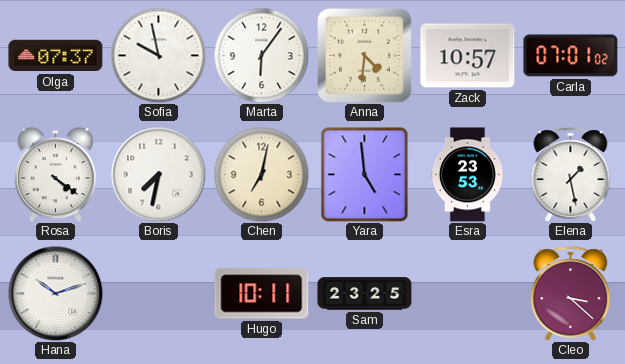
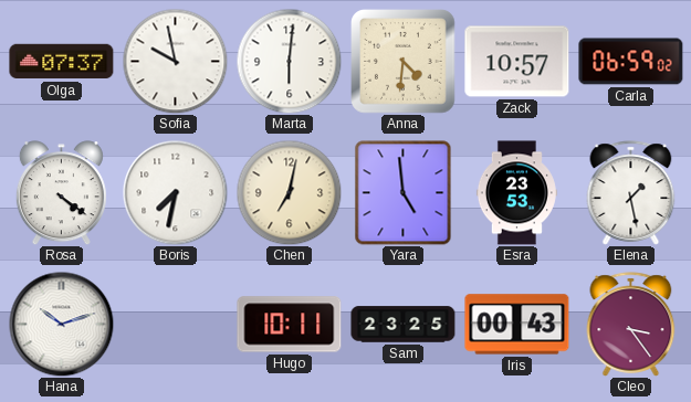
Marta: 6:06 -> 6:01
Carla: 07:01 -> 06:59
Iris: none -> 00:43
Cleo: 3:22 -> 3:24
